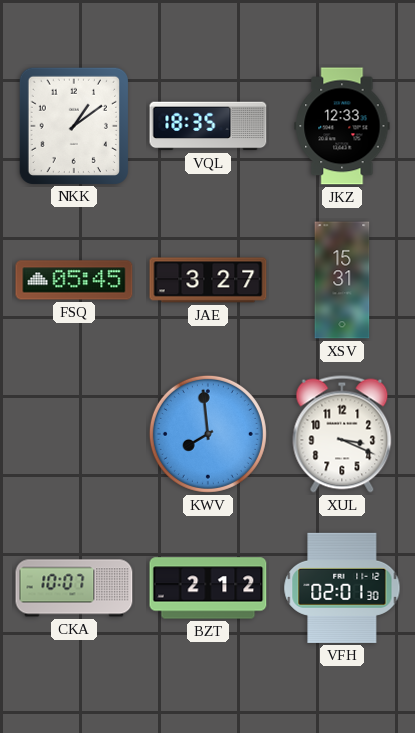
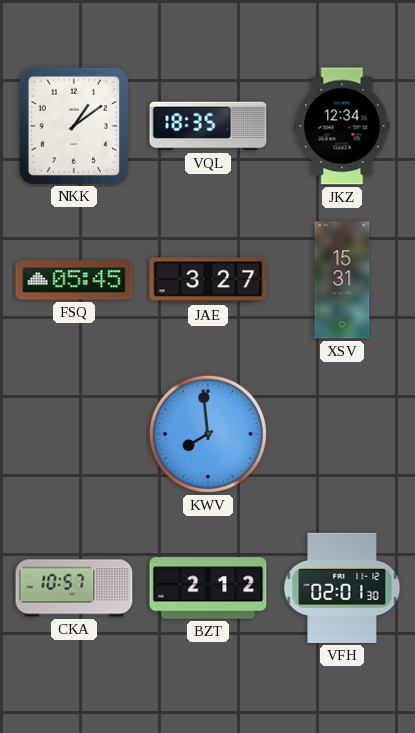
JKZ: 12:33 -> 12:34
XUL: 3:19 -> none
CKA: 10:07 -> 10:57
